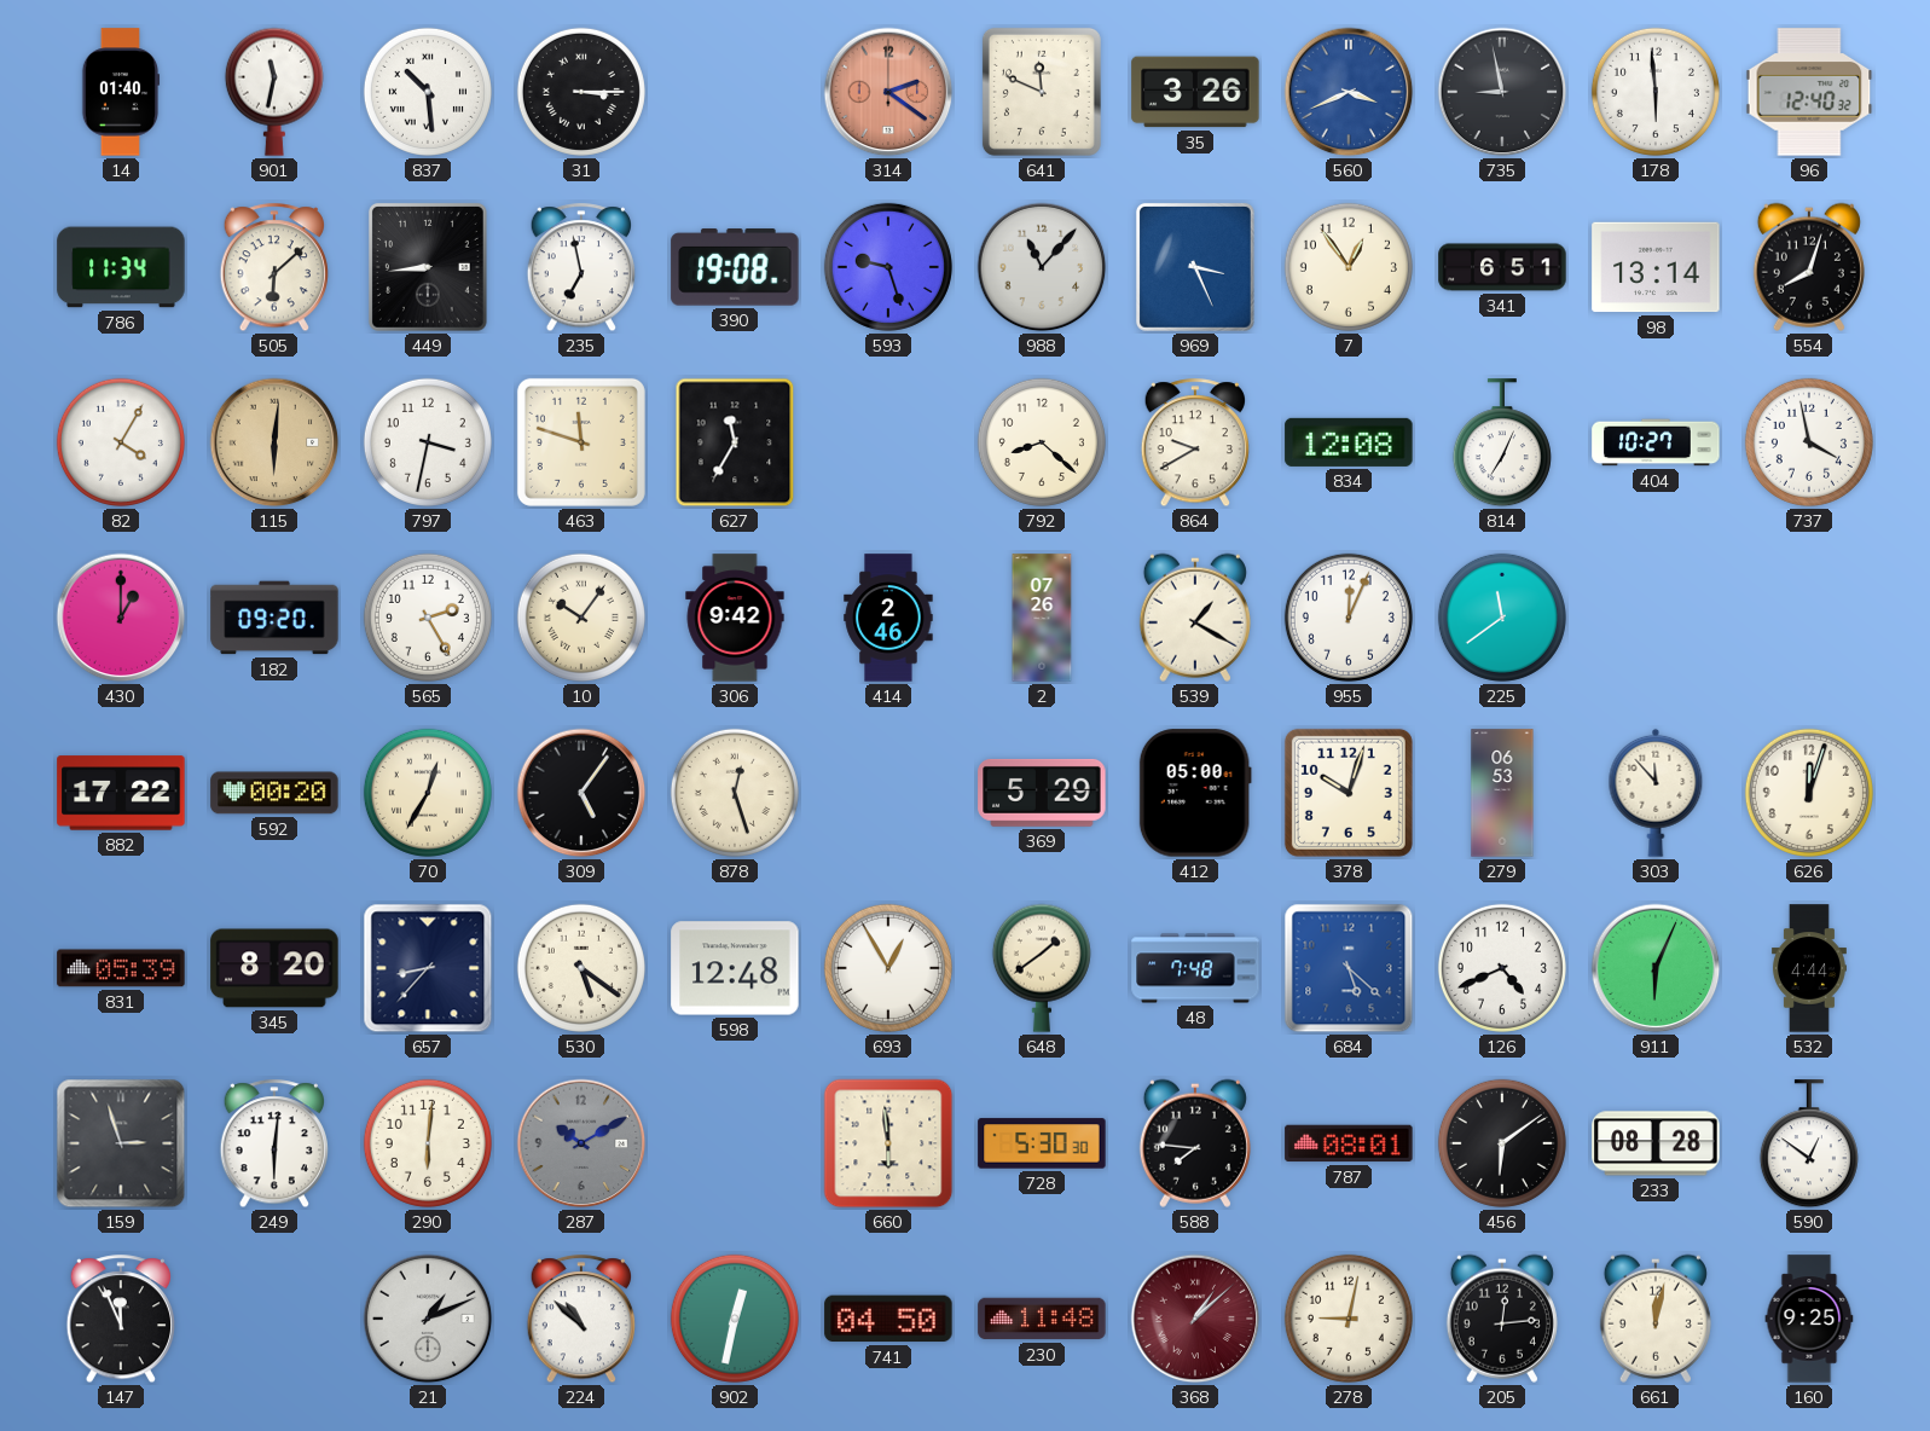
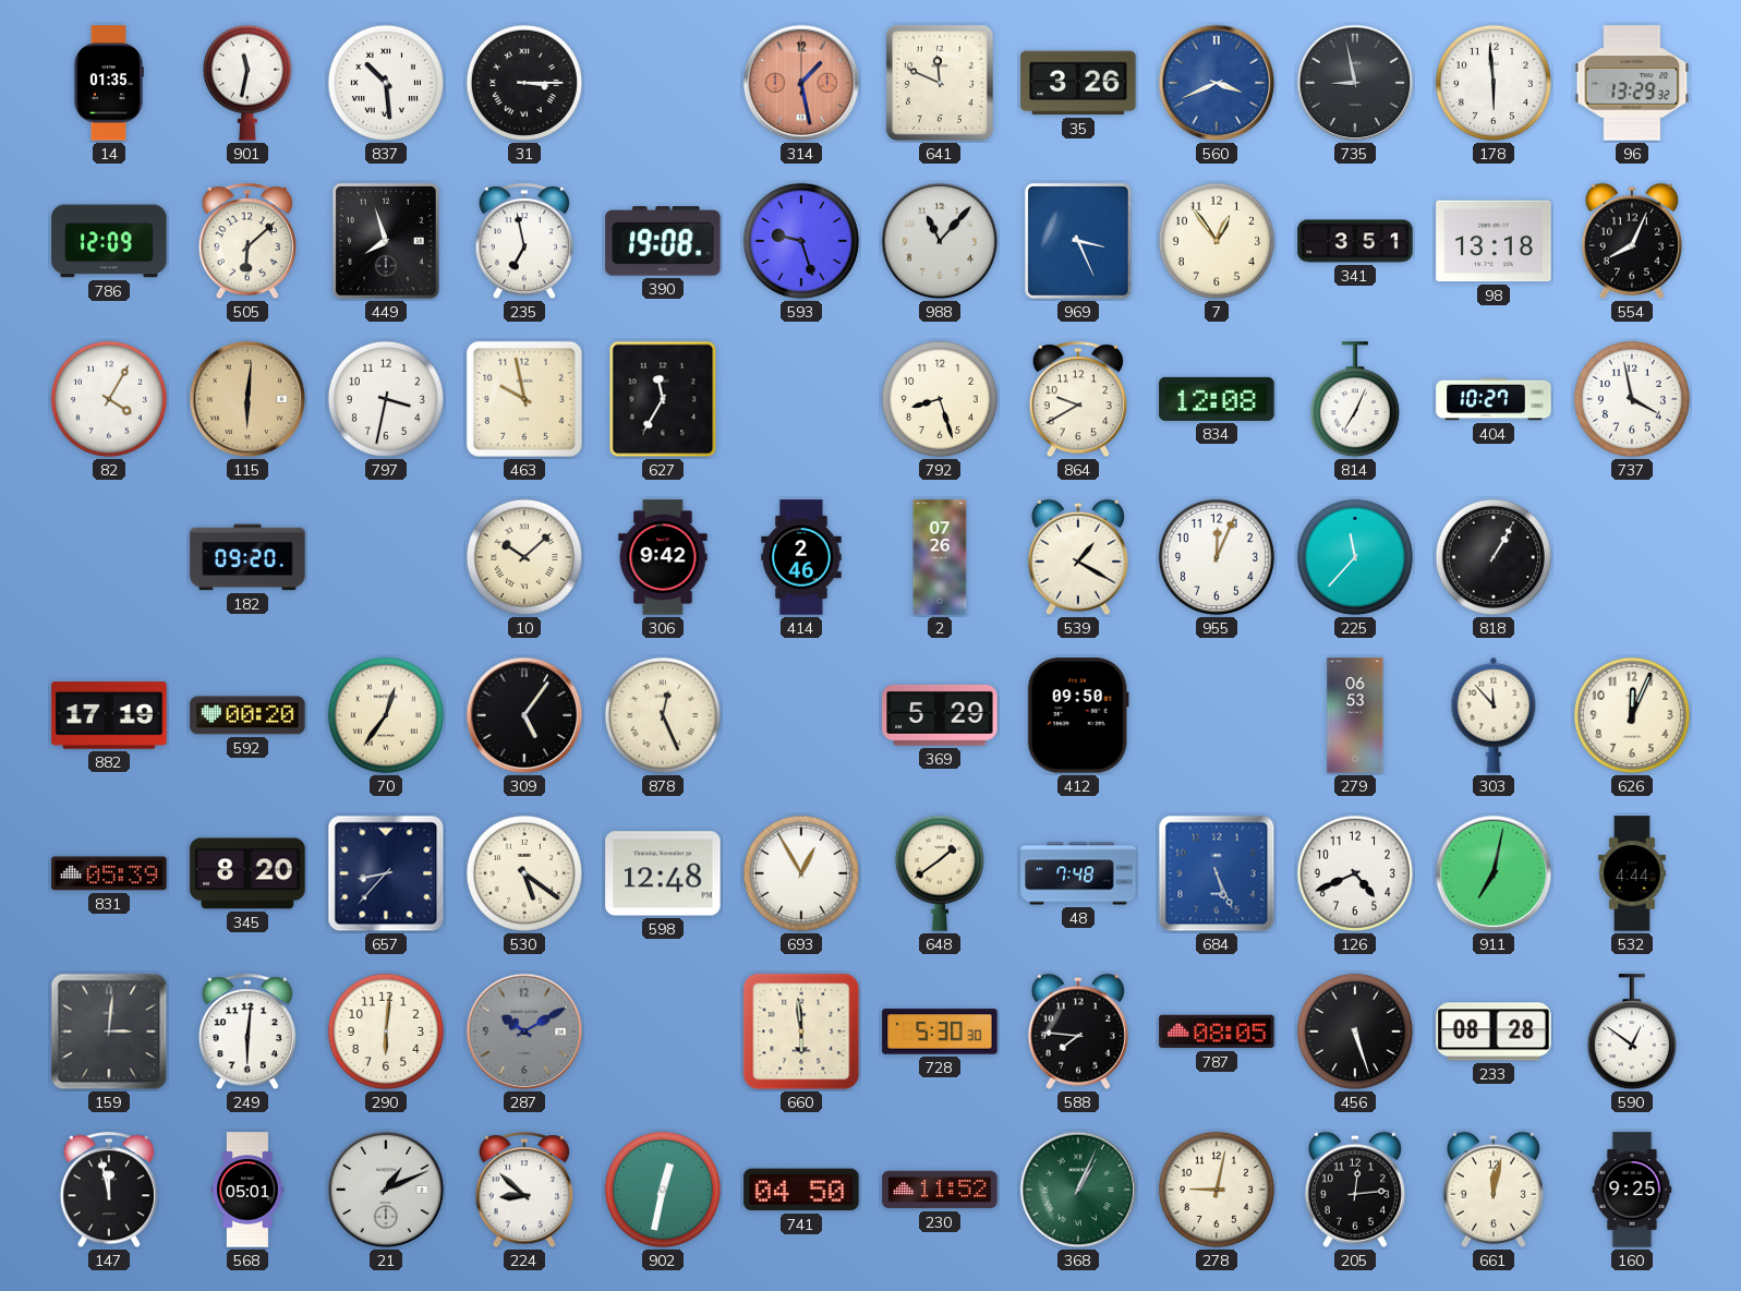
14: 01:40 -> 01:35
314: 2:21 -> 1:28
96: 12:40 -> 13:29
786: 11:34 -> 12:09
449: 8:44 -> 7:57
341: 6:51 -> 3:51
98: 13:14 -> 13:18
554: 8:03 -> 8:04
463: 11:48 -> 9:58
792: 8:22 -> 8:27
430: 1:00 -> none
565: 2:25 -> none
10: 10:06 -> 10:08
225: 11:39 -> 11:37
818: none -> 1:05
882: 17:22 -> 17:19
70: 12:35 -> 12:36
878: 12:27 -> 12:26
412: 05:00 -> 09:50
378: 10:03 -> none
626: 12:03 -> 12:04
684: 5:22 -> 5:26
911: 6:04 -> 7:02
159: 2:57 -> 3:01
787: 08:01 -> 08:05
456: 6:09 -> 5:27
147: 11:56 -> 11:58
568: none -> 05:01
224: 10:52 -> 8:52
230: 11:48 -> 11:52
368: 1:08 -> 1:04
368 dial: burgundy -> green
